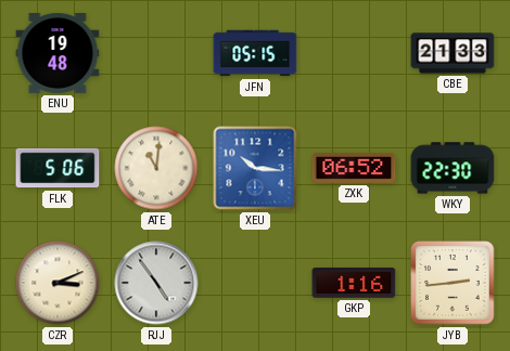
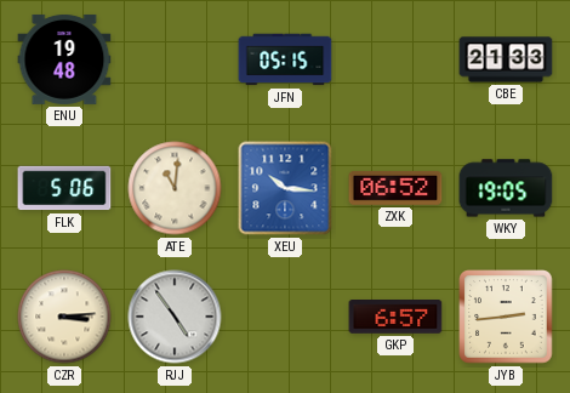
WKY: 22:30 -> 19:05
CZR: 3:11 -> 3:14
GKP: 1:16 -> 6:57
